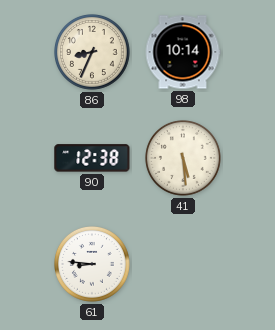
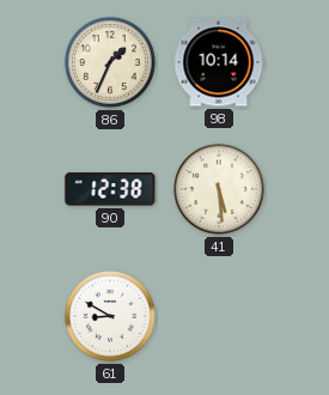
86: 8:34 -> 1:34
61: 8:46 -> 8:50
